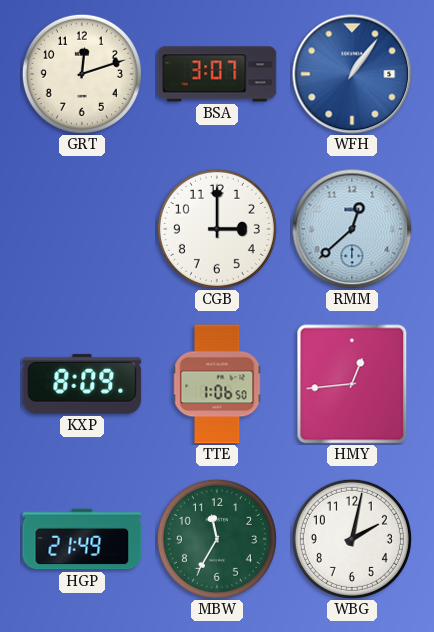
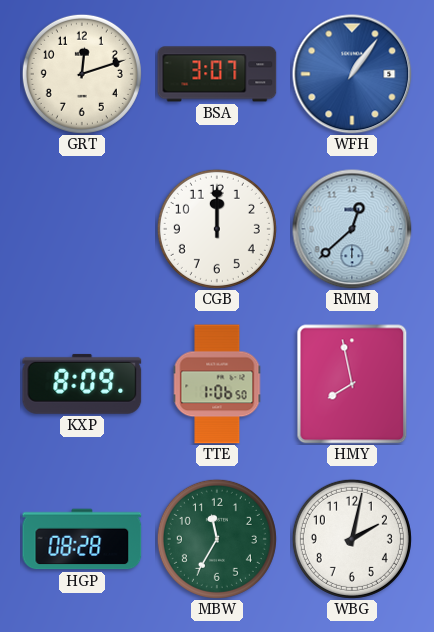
CGB: 3:00 -> 12:00
HMY: 12:44 -> 7:58
HGP: 21:49 -> 08:28
